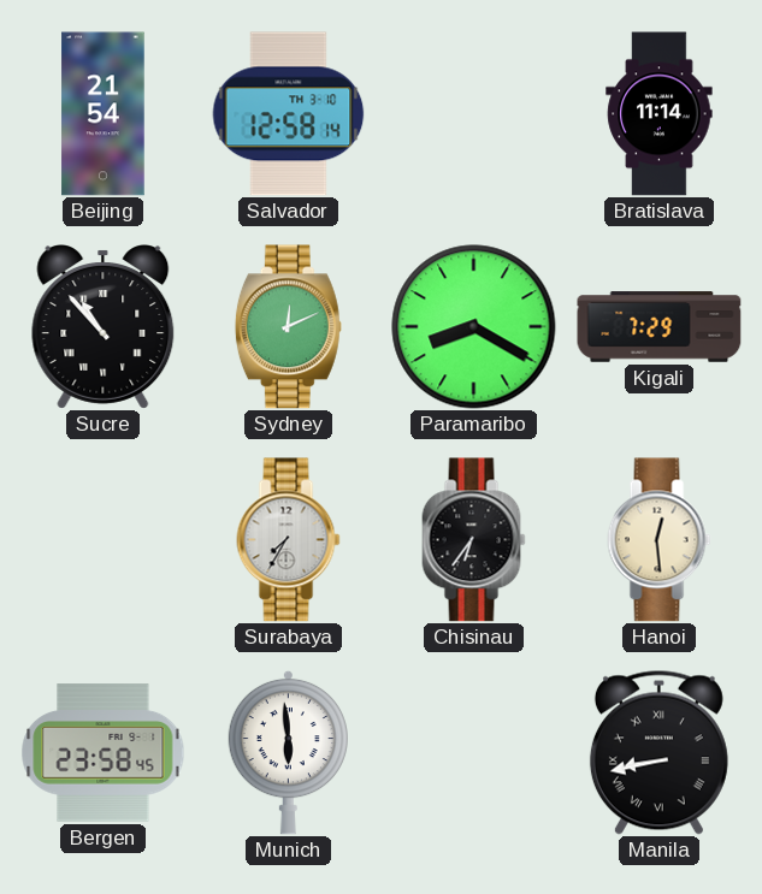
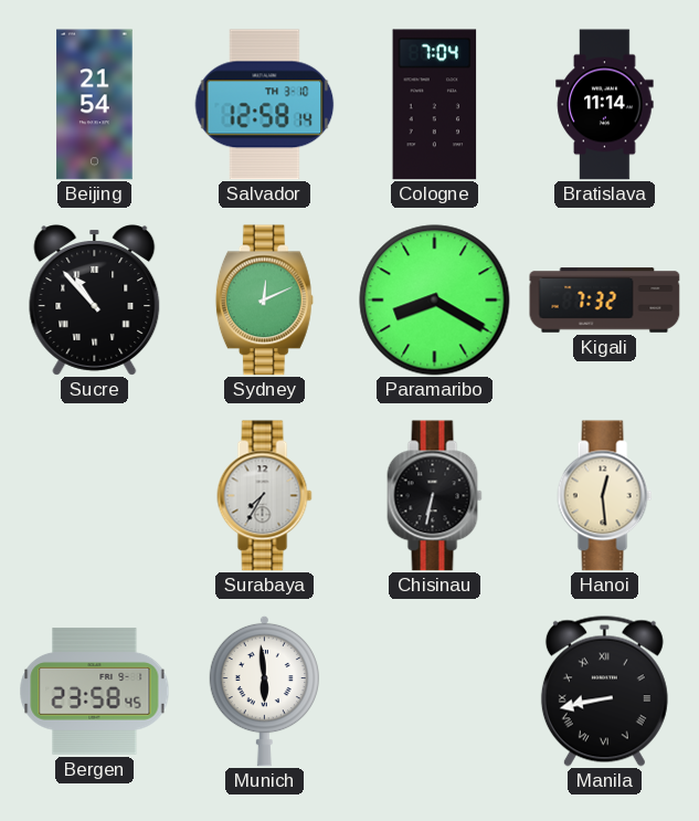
Cologne: none -> 7:04
Kigali: 7:29 -> 7:32
Chisinau: 6:36 -> 6:32
